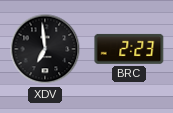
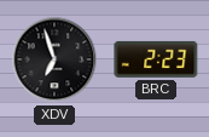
XDV: 6:59 -> 6:57
